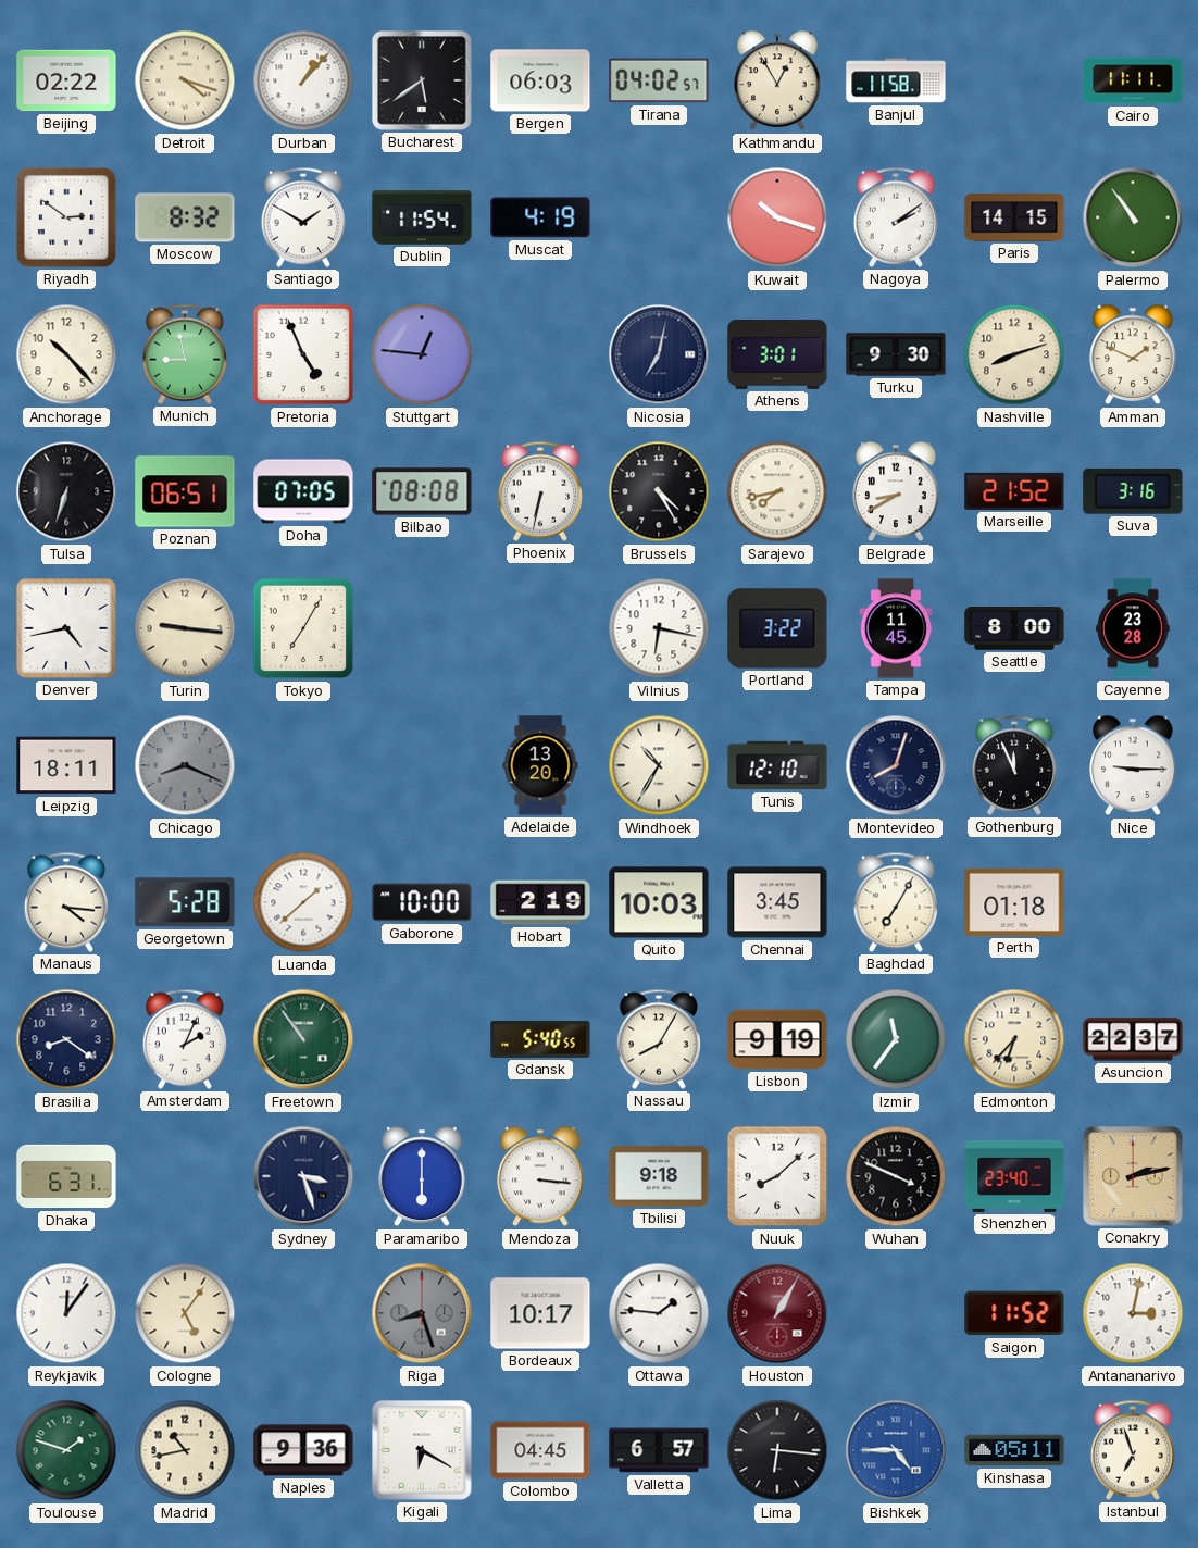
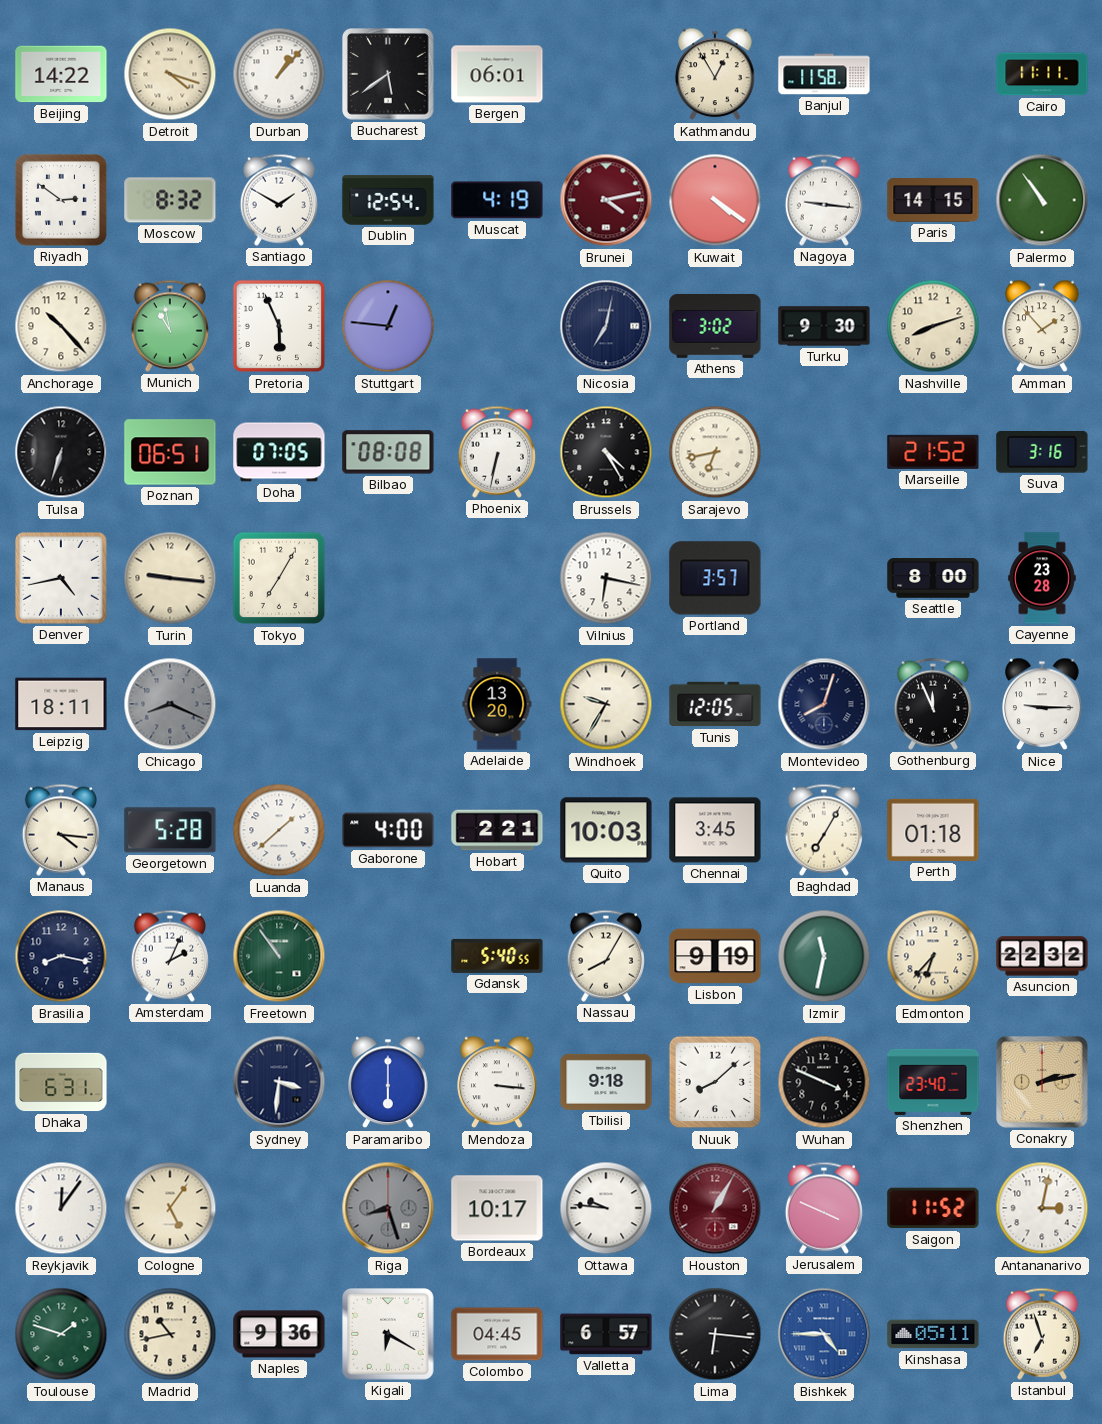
Beijing: 02:22 -> 14:22
Bergen: 06:03 -> 06:01
Tirana: 04:02 -> none
Dublin: 11:54 -> 12:54
Brunei: none -> 4:13
Kuwait: 10:18 -> 4:21
Nagoya: 2:09 -> 9:16
Munich: 8:58 -> 10:58
Pretoria: 4:56 -> 5:56
Athens: 3:01 -> 3:02
Amman: 1:49 -> 1:53
Sarajevo: 7:43 -> 6:43
Belgrade: 8:40 -> none
Portland: 3:22 -> 3:57
Tampa: 11:45 -> none
Windhoek: 10:35 -> 9:35
Tunis: 12:10 -> 12:05
Gaborone: 10:00 -> 4:00
Hobart: 2:19 -> 2:21
Brasilia: 8:21 -> 8:17
Izmir: 11:36 -> 11:32
Asuncion: 22:37 -> 22:32
Sydney: 3:27 -> 3:31
Ottawa: 1:46 -> 9:46
Jerusalem: none -> 3:49
